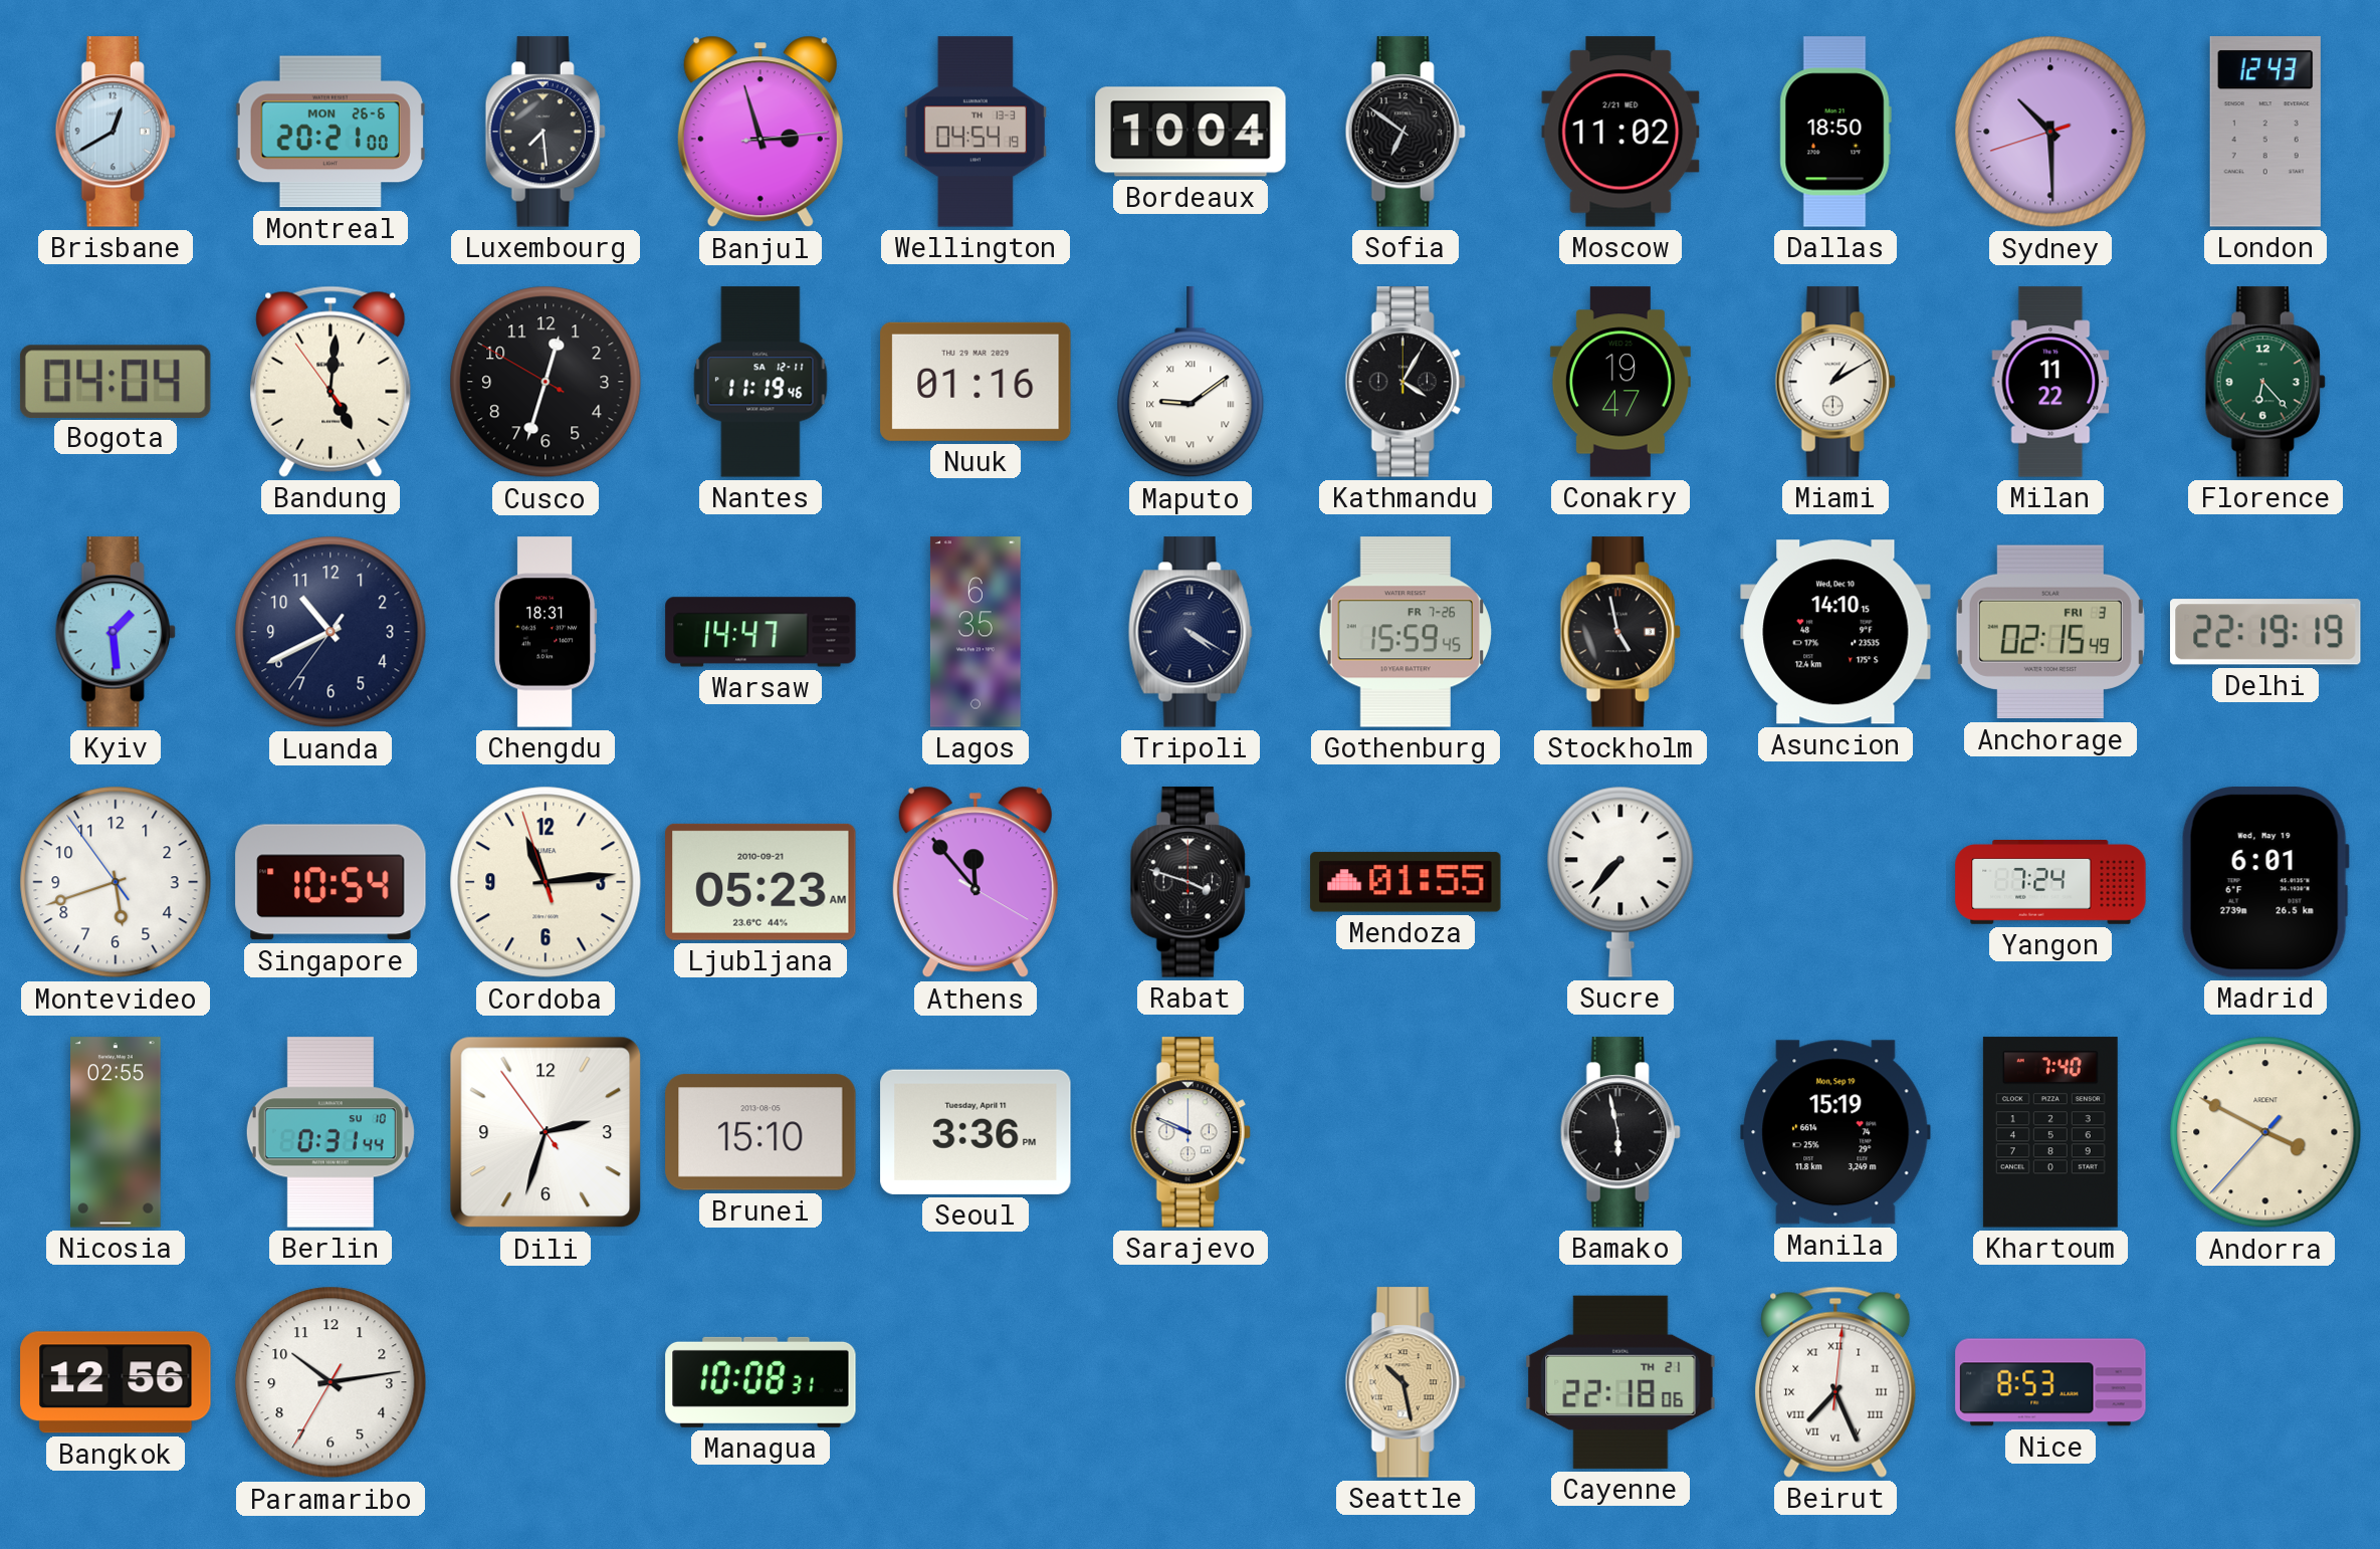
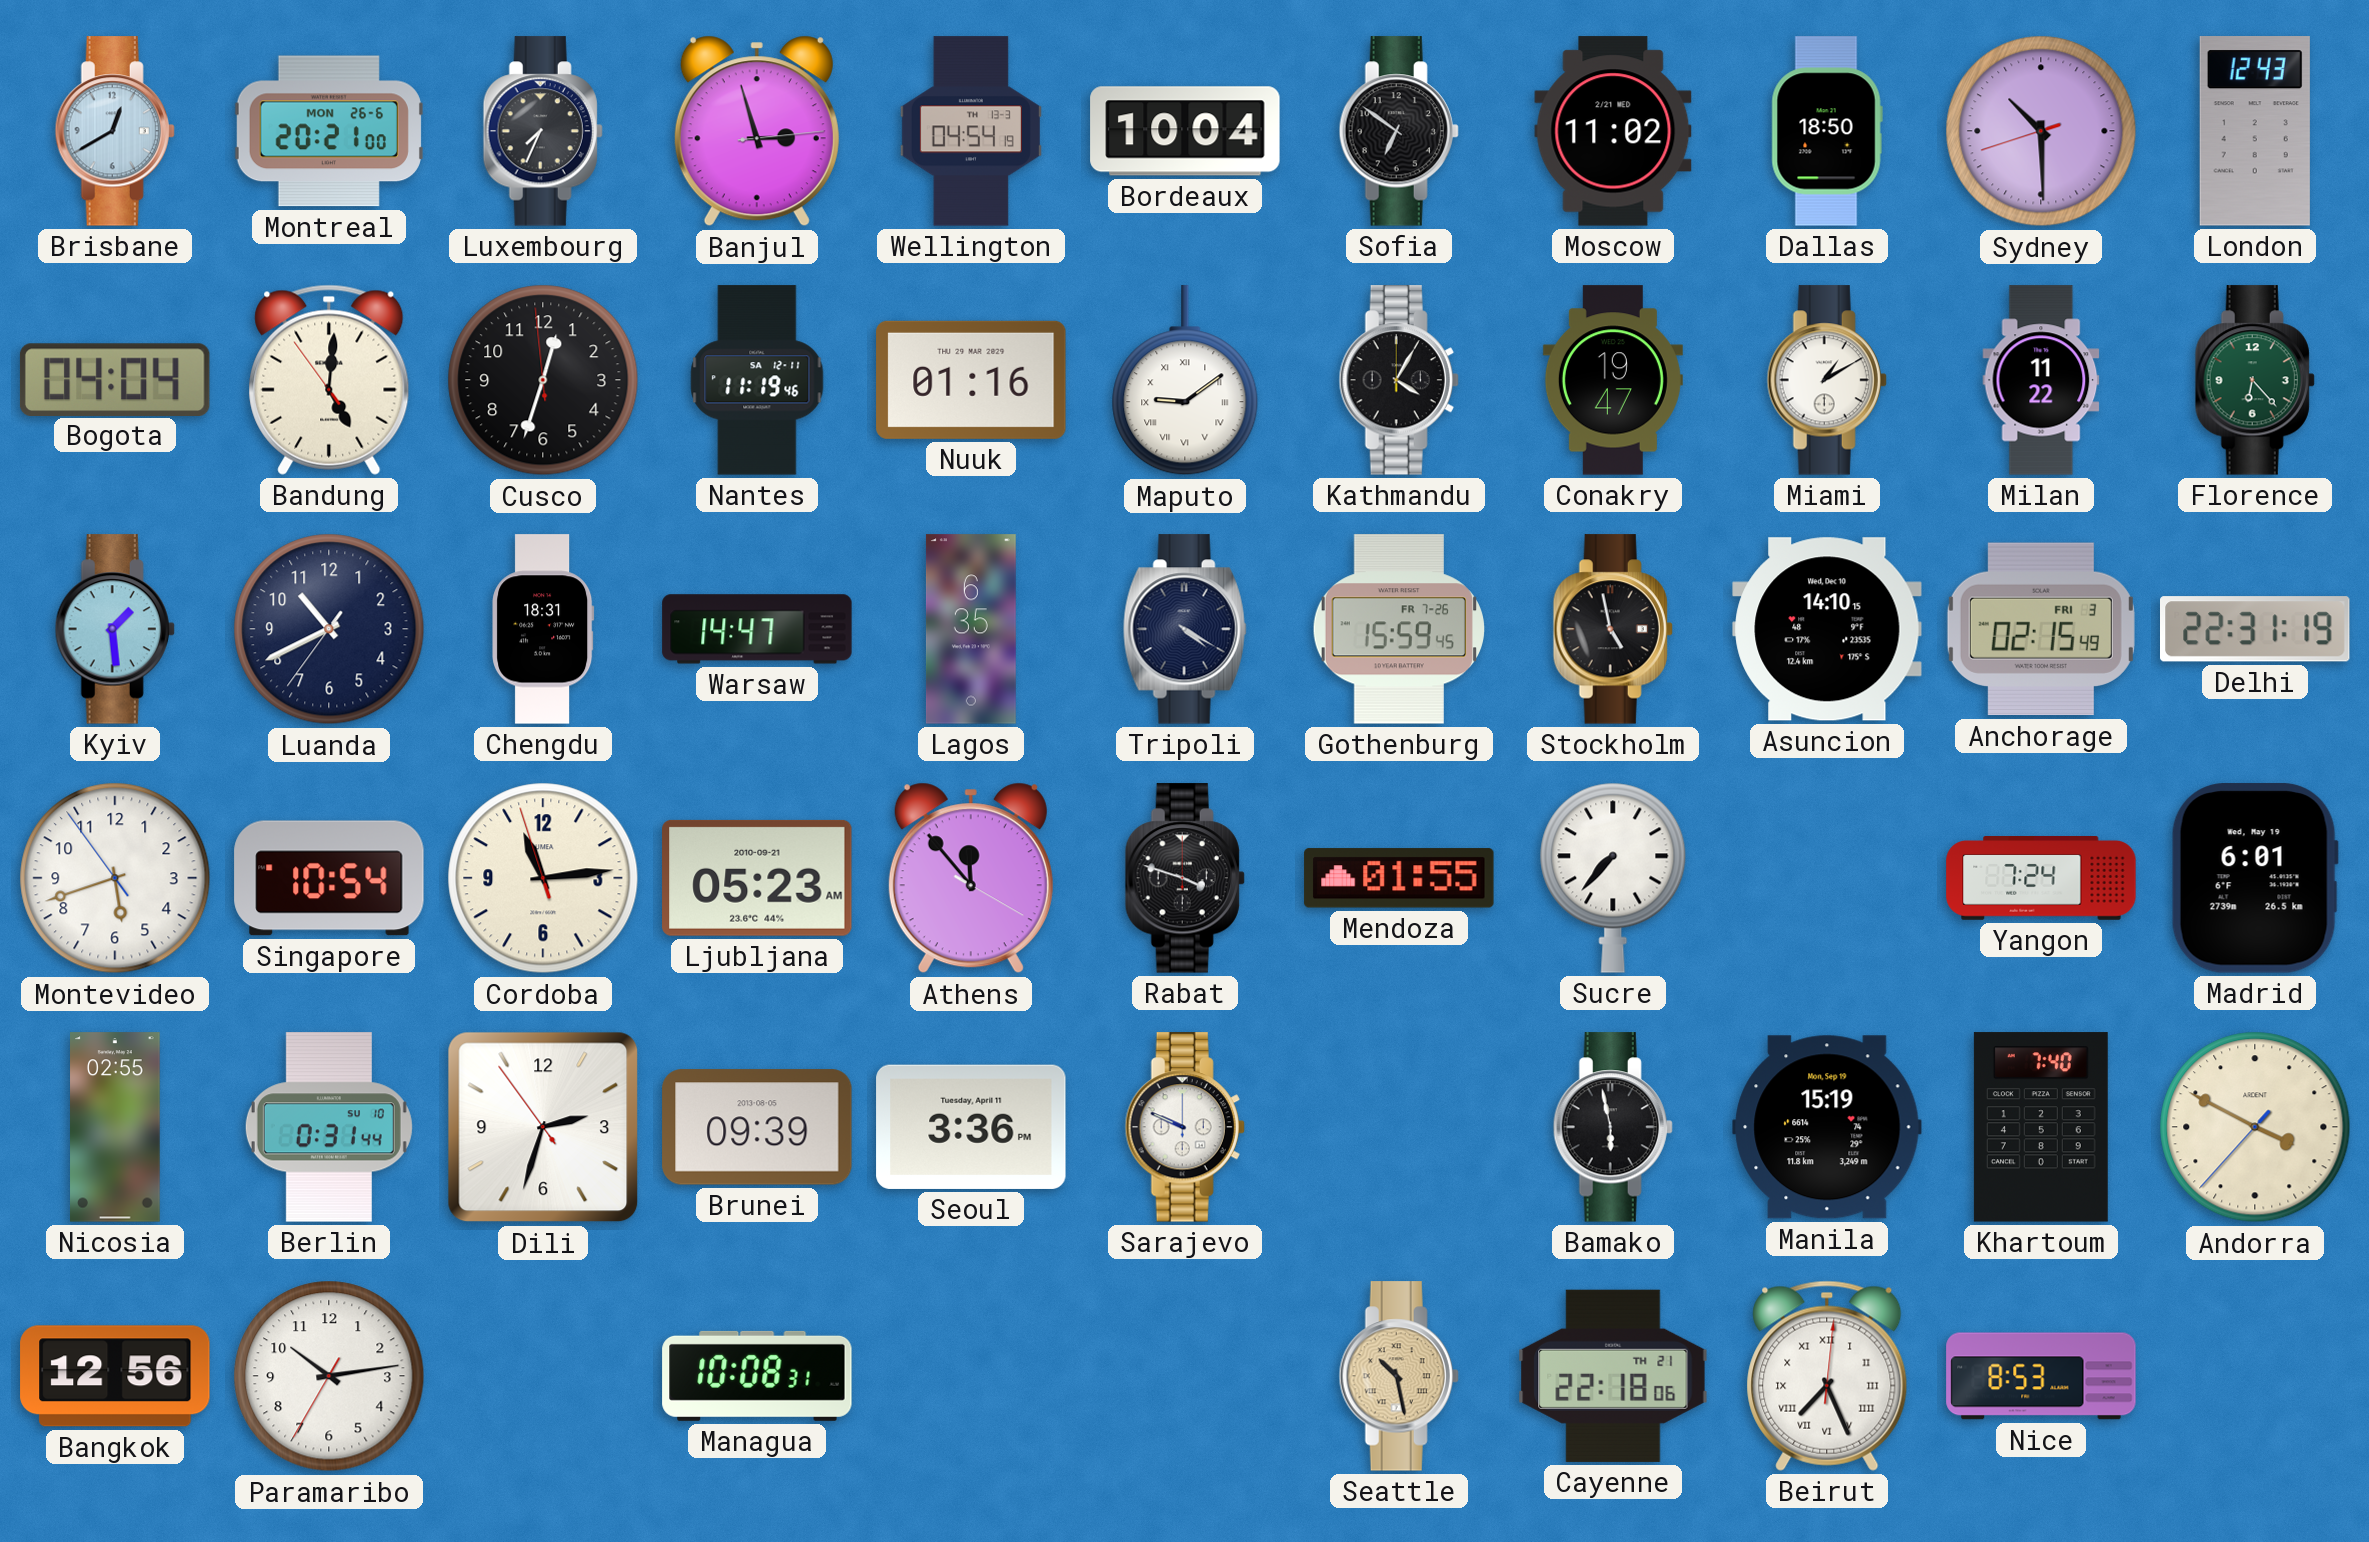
Luxembourg: 7:29 -> 7:34
Cusco: 12:32:50 -> 12:32:59
Delhi: 22:19 -> 22:31
Brunei: 15:10 -> 09:39
